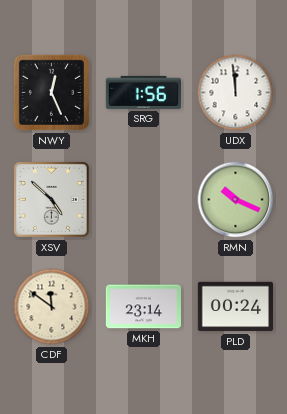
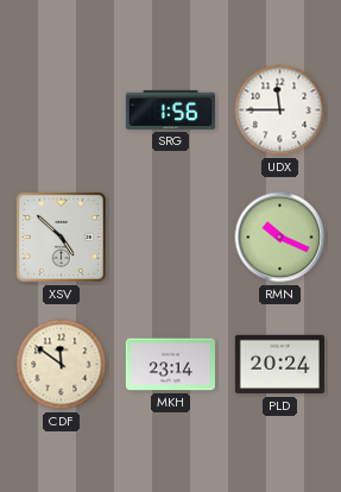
NWY: 12:26 -> none
UDX: 11:59 -> 11:45
PLD: 00:24 -> 20:24
